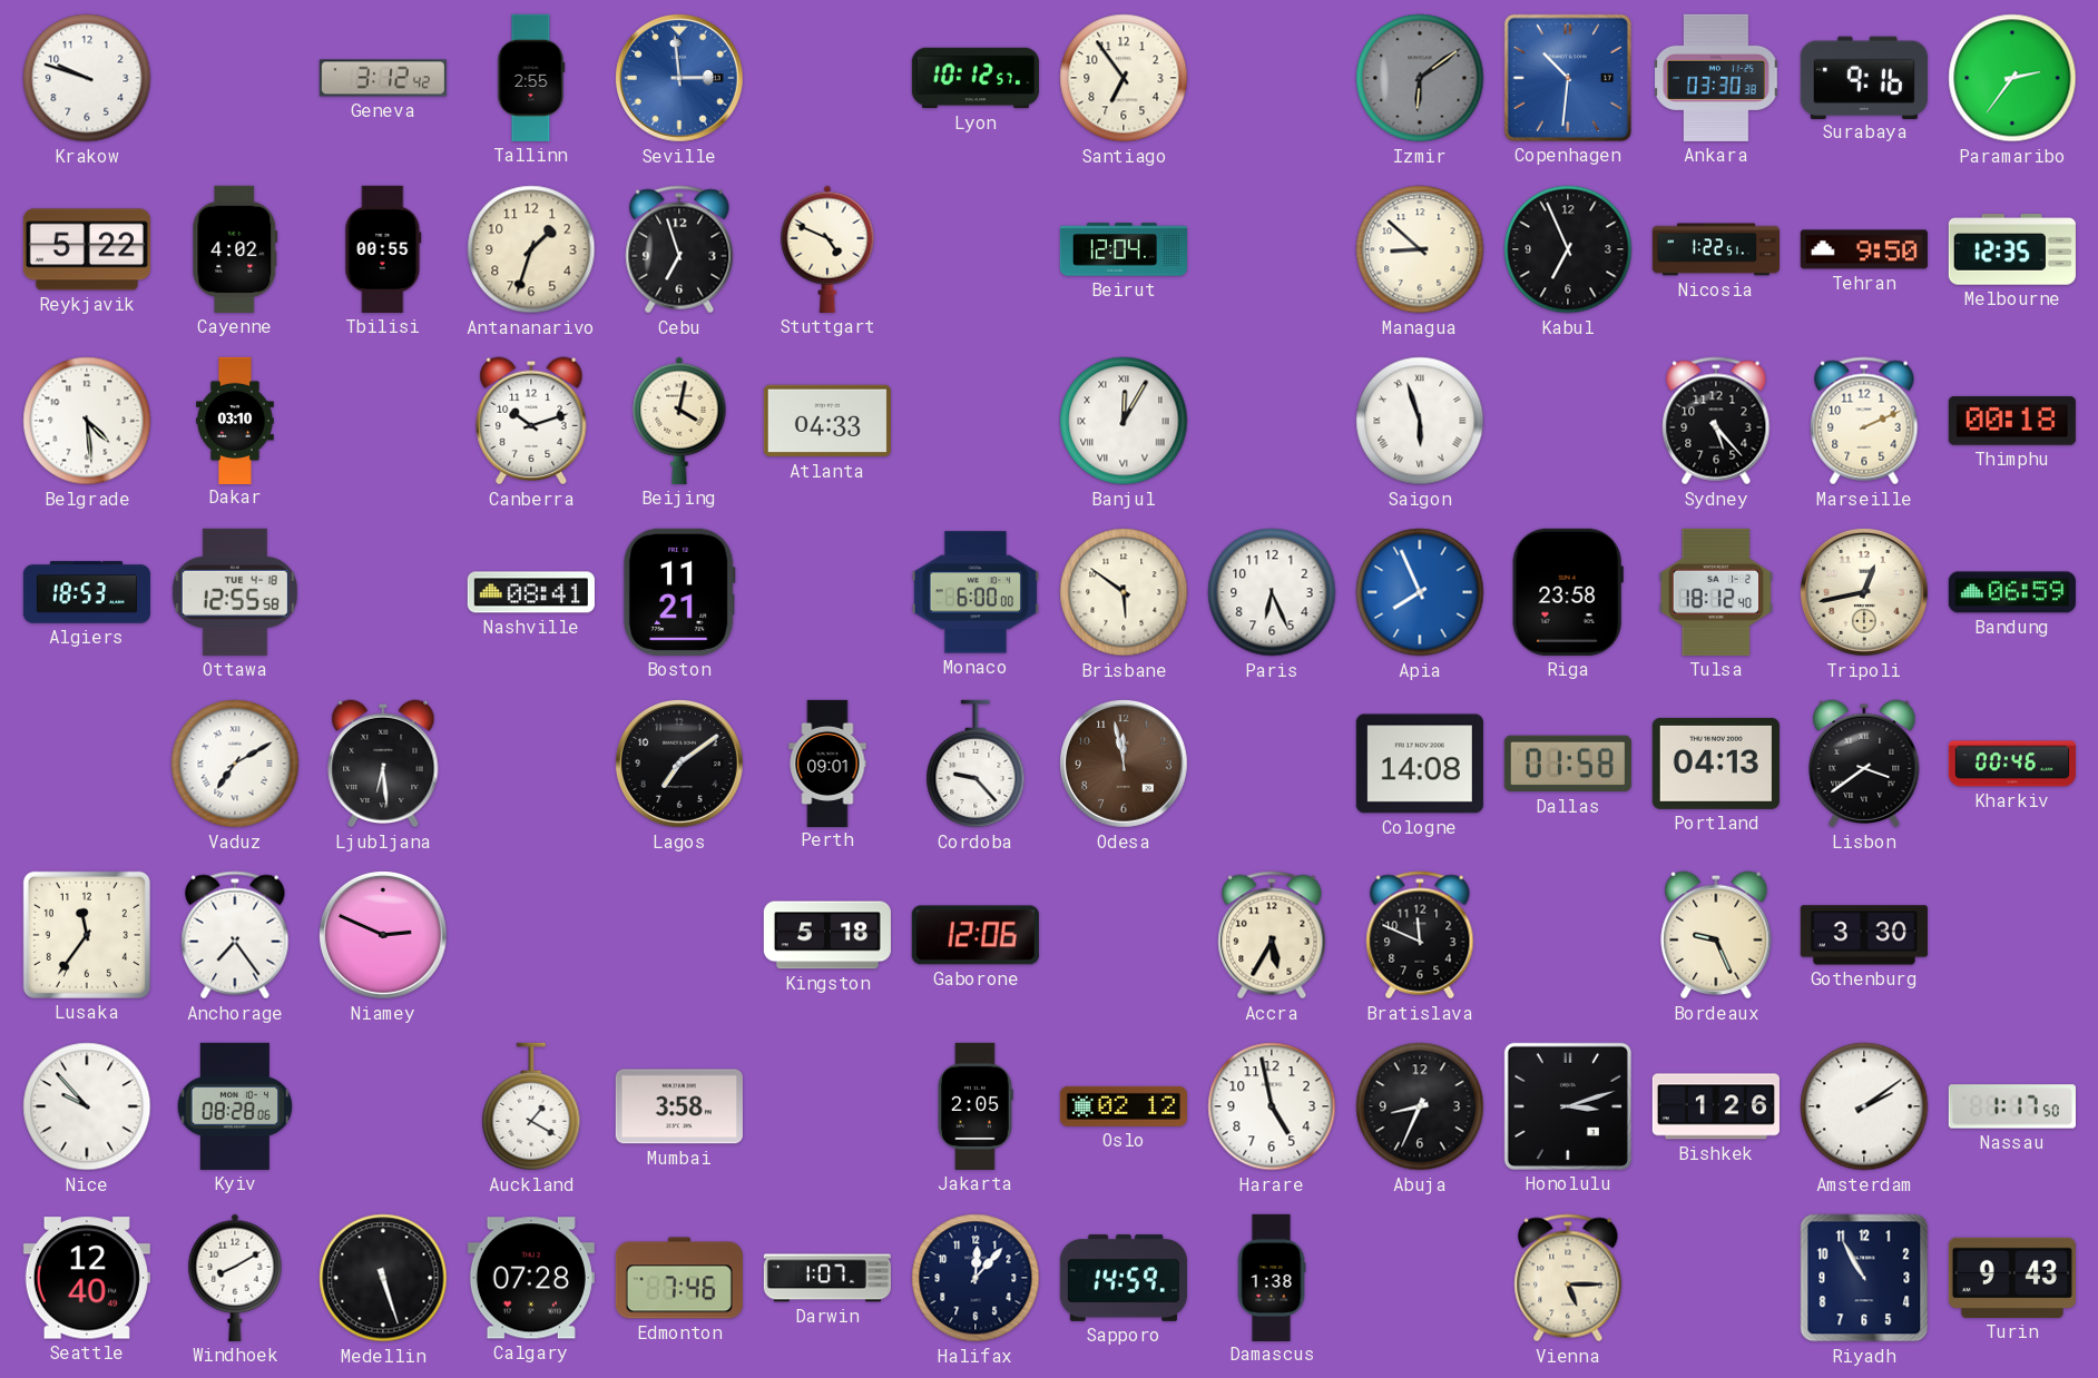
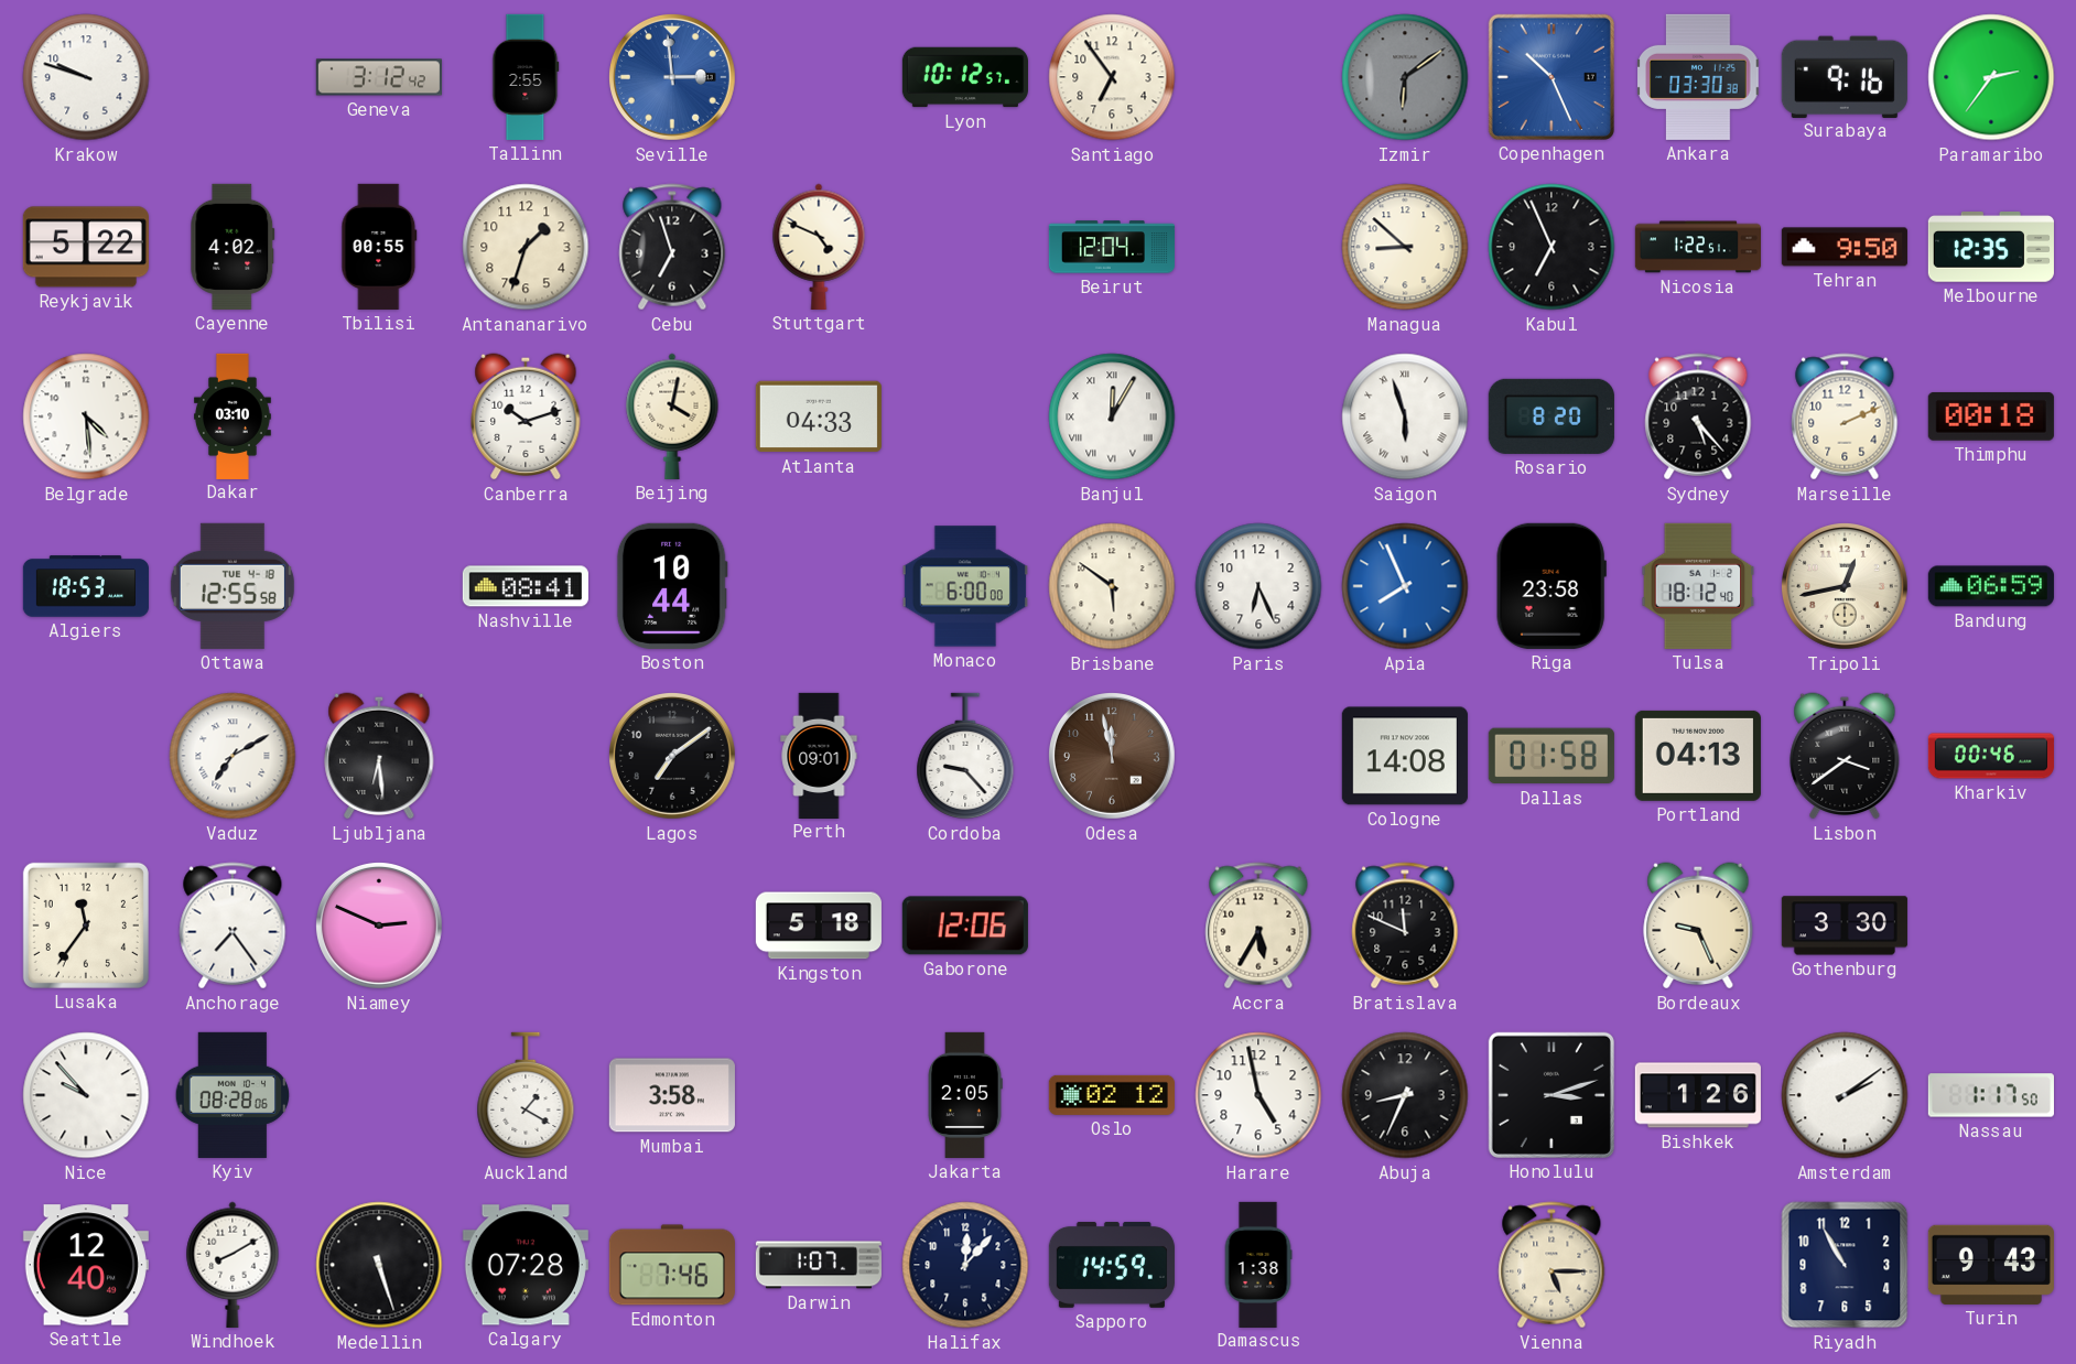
Copenhagen: 10:31 -> 10:26
Rosario: none -> 8:20
Boston: 11:21 -> 10:44
